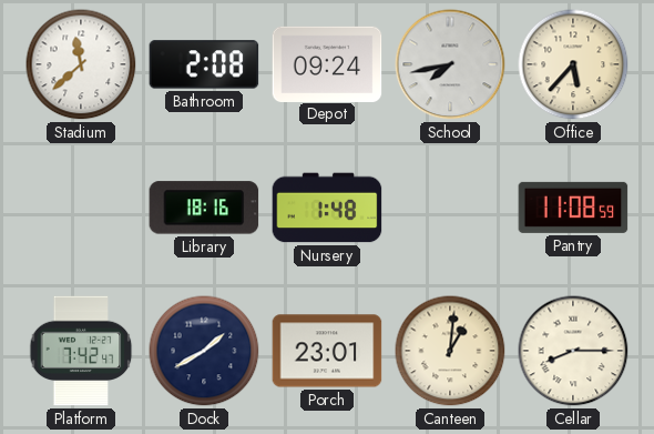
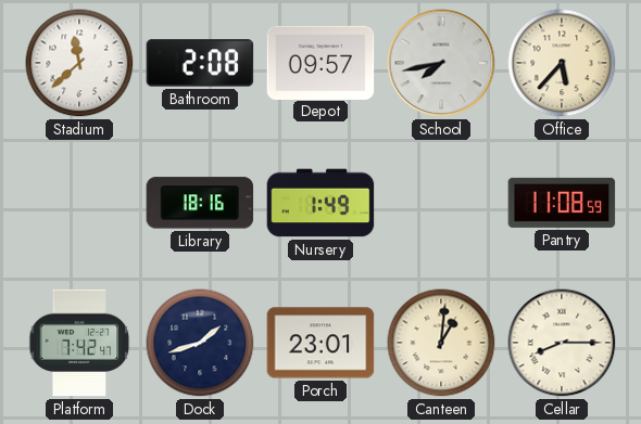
Depot: 09:24 -> 09:57
Nursery: 1:48 -> 1:49
Dock: 1:40 -> 1:42
